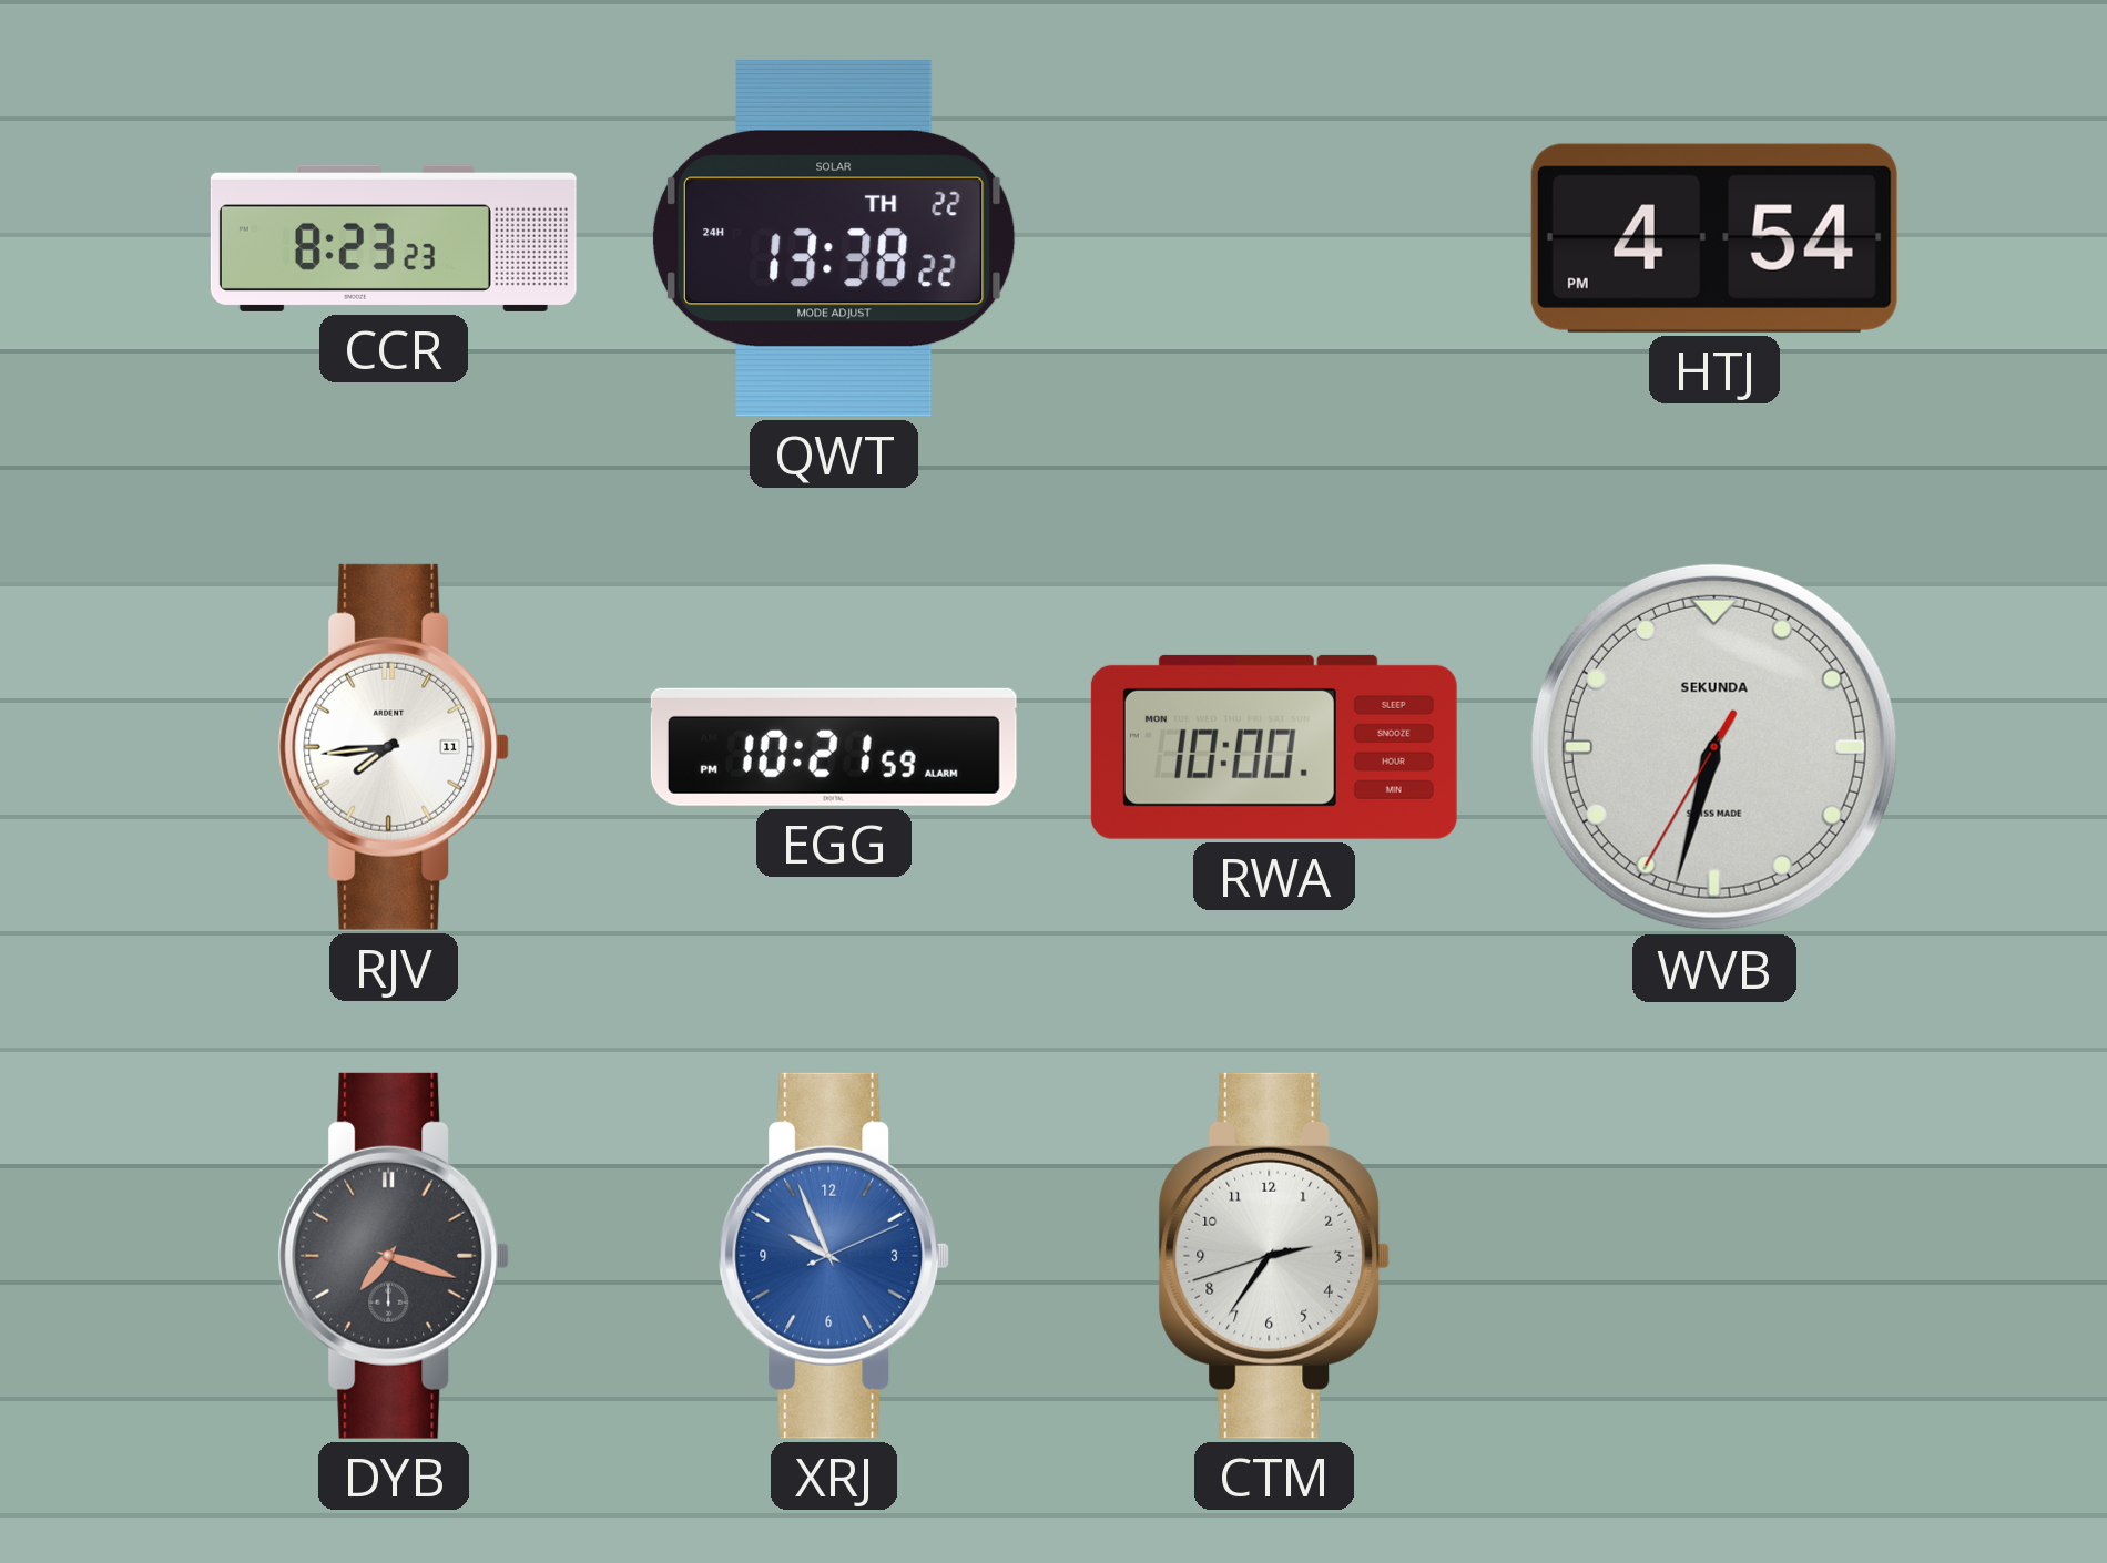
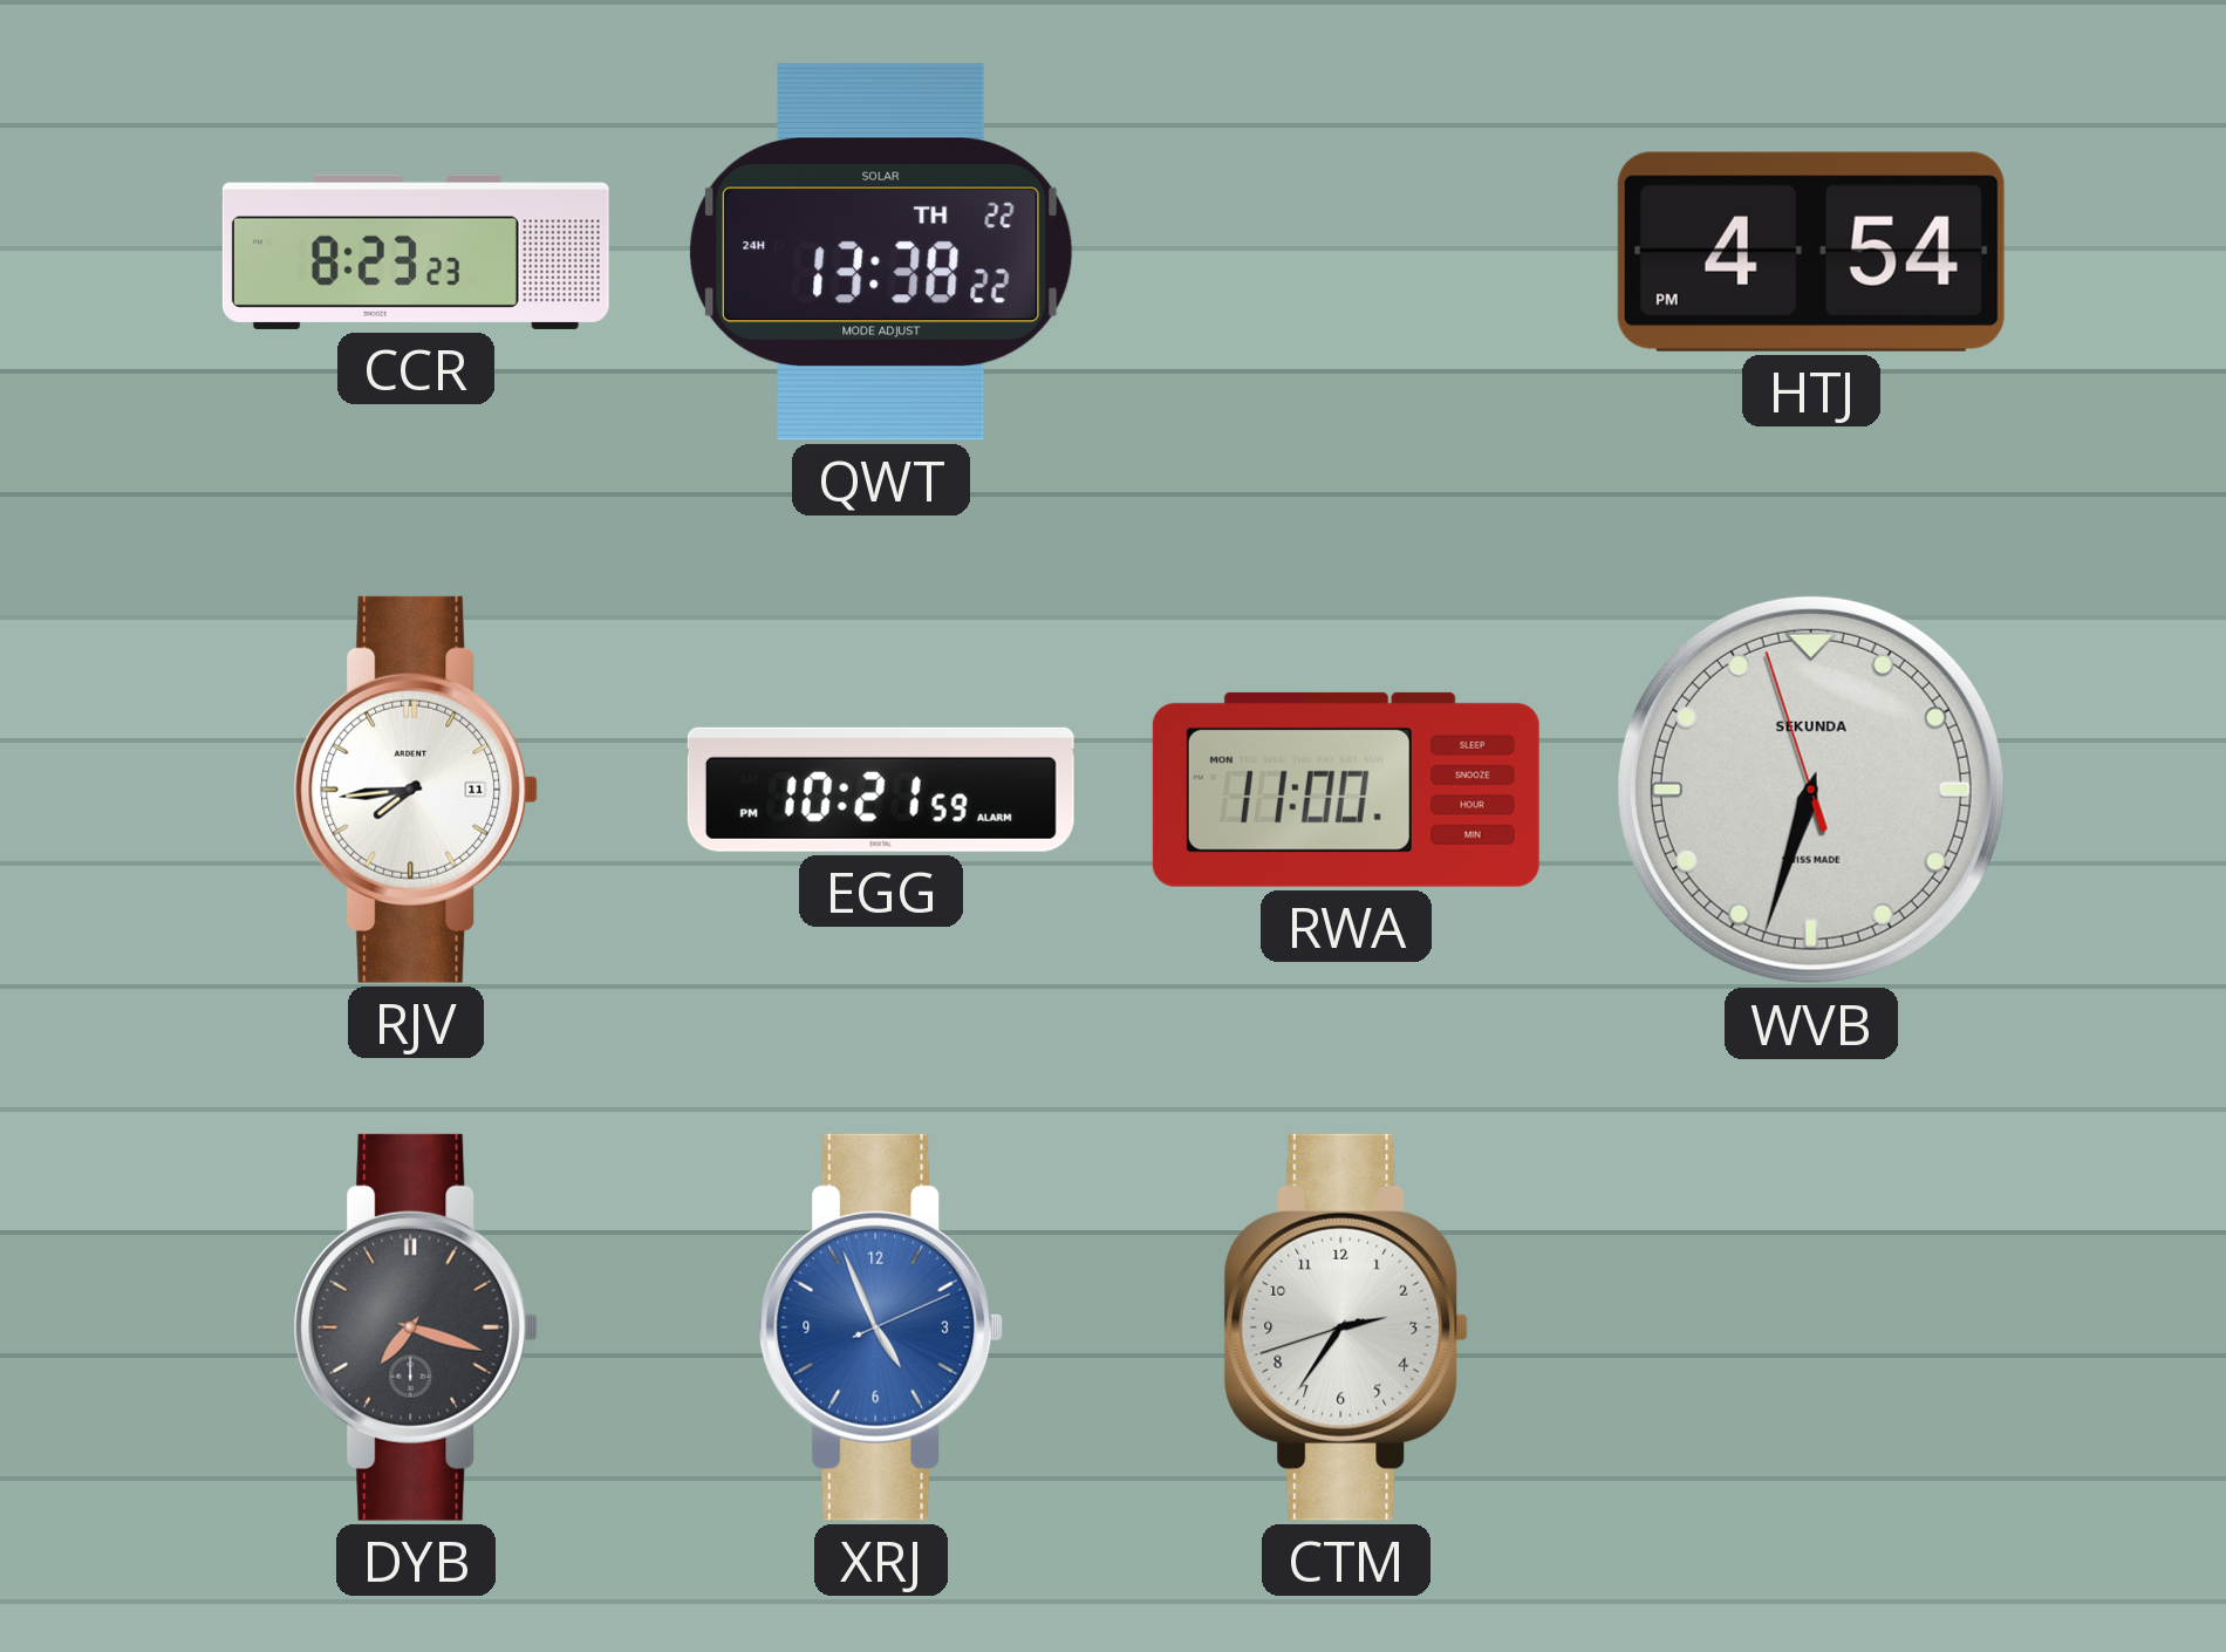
RWA: 10:00 -> 11:00
WVB: 6:32:35 -> 6:32:57
XRJ: 9:56 -> 4:56
